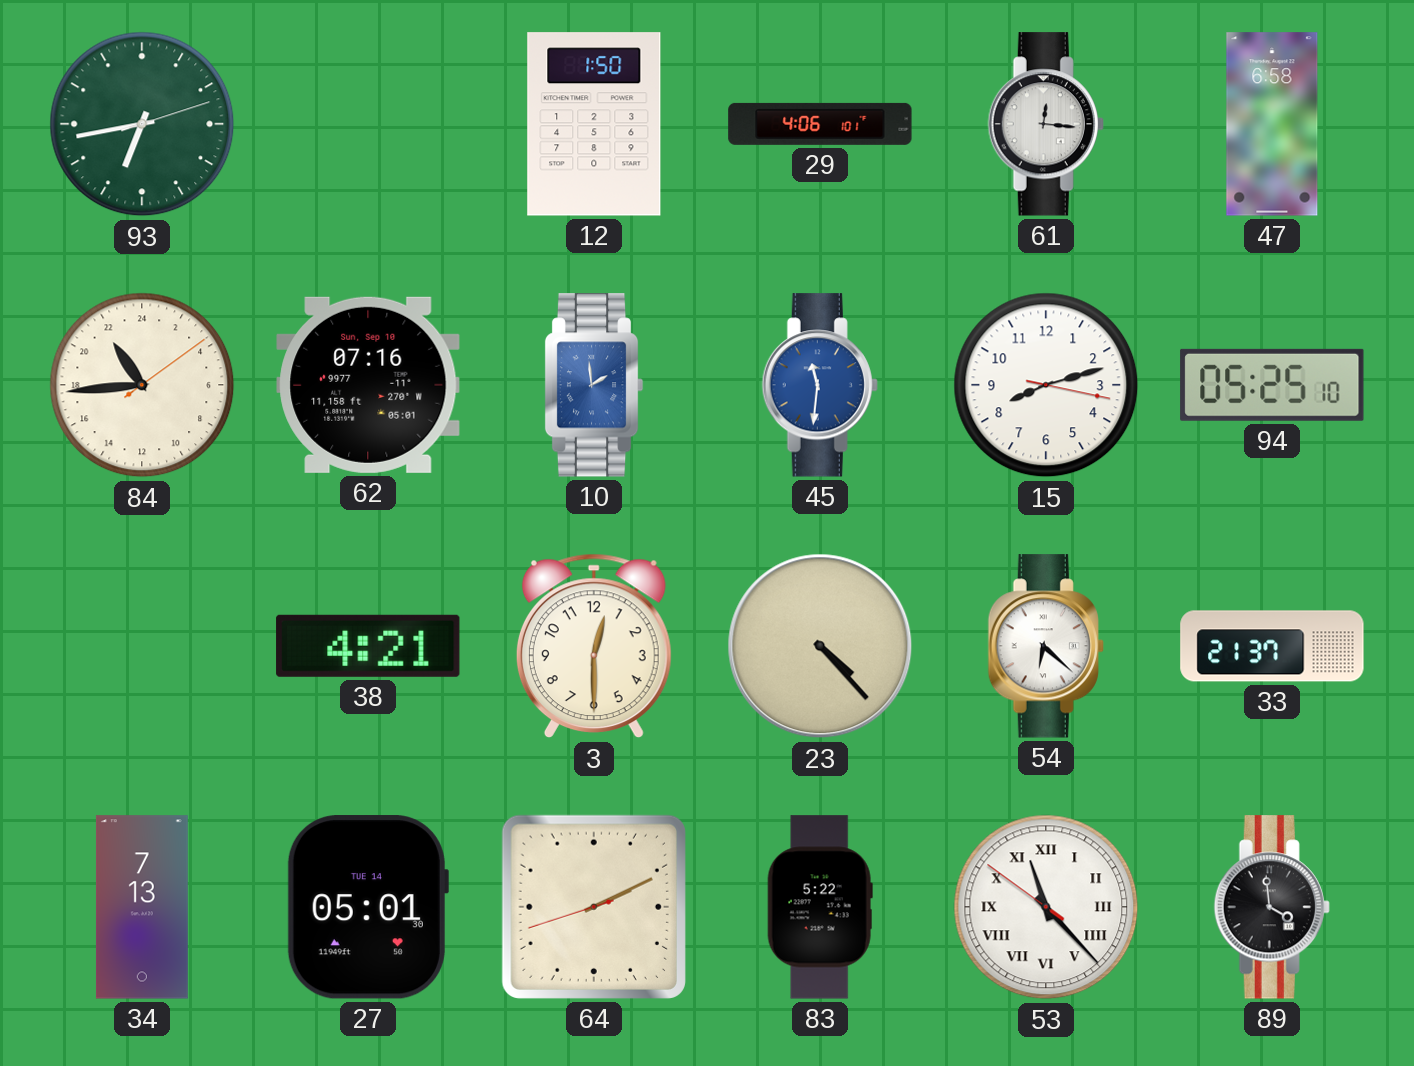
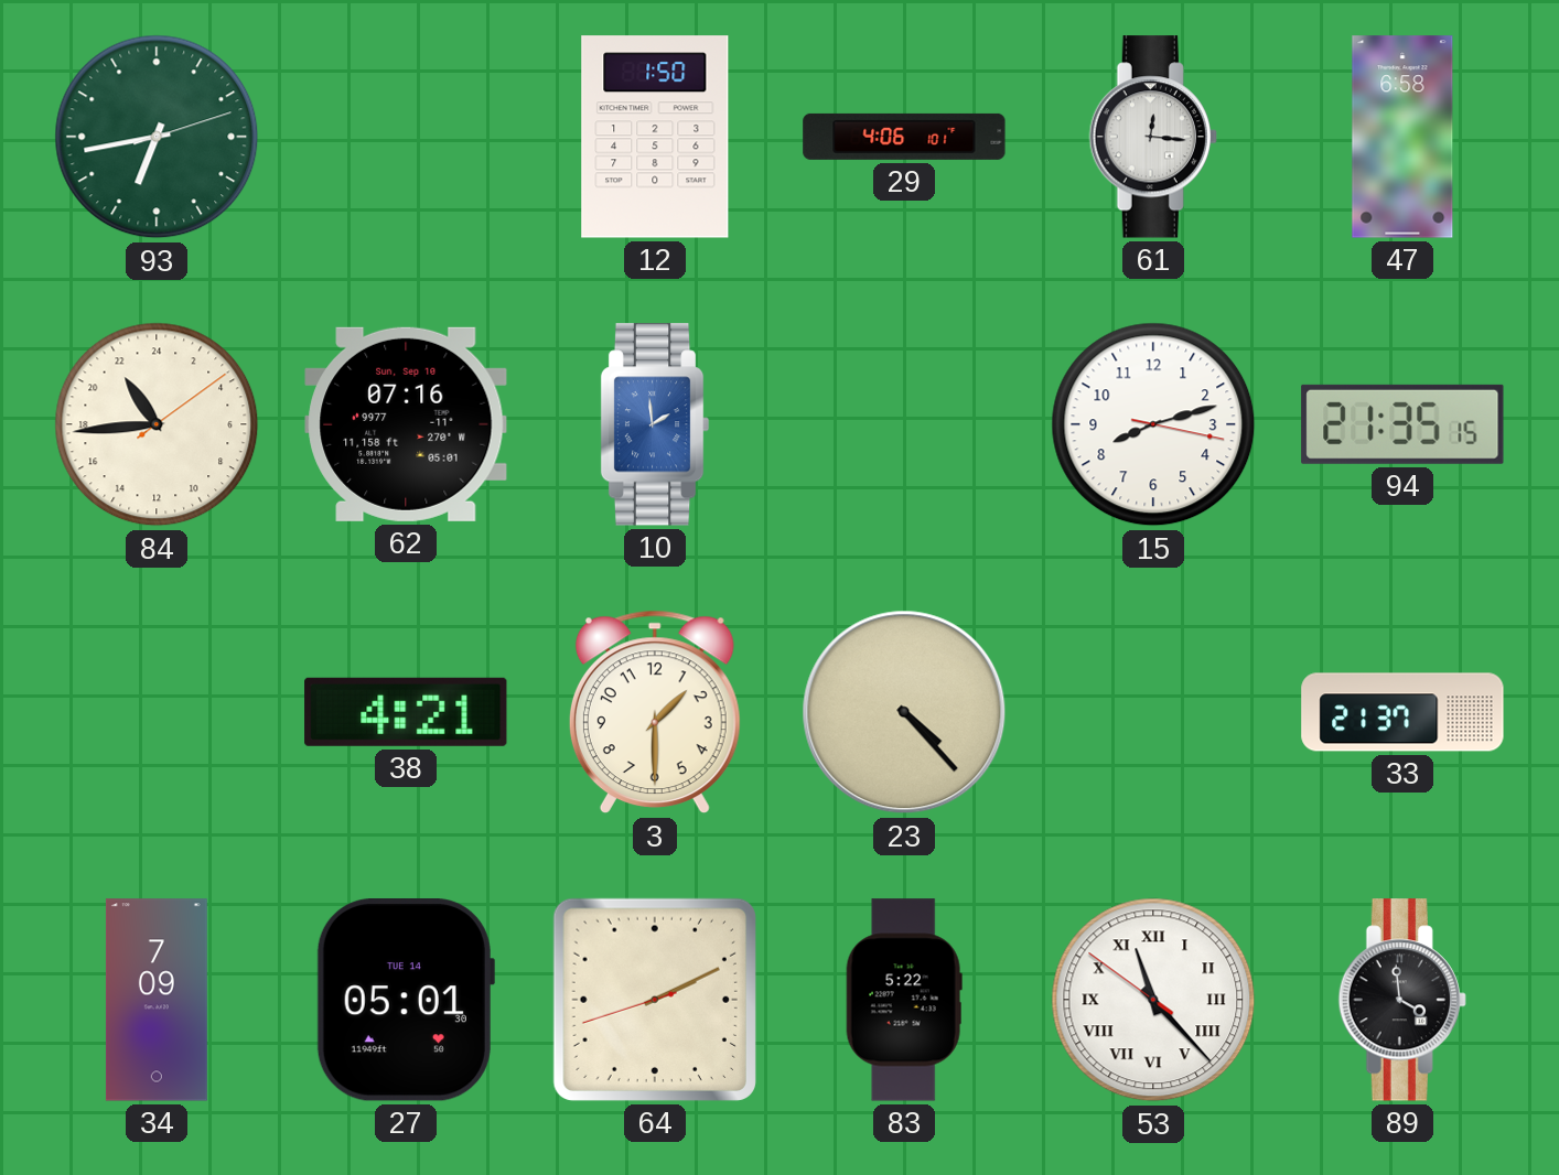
45: 11:31 -> none
94: 05:25 -> 21:35
3: 12:30 -> 1:30
54: 6:22 -> none
34: 7:13 -> 7:09
